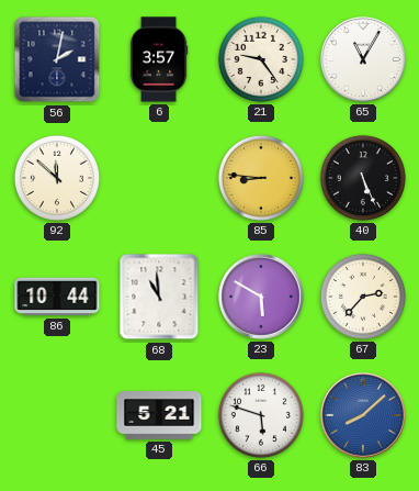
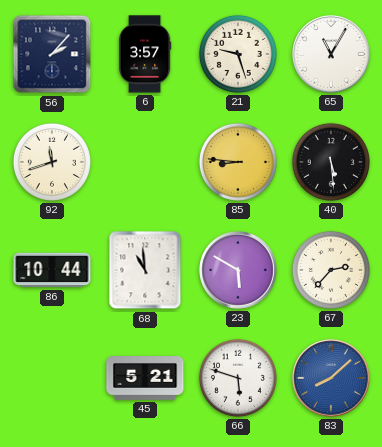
56: 2:02 -> 2:07
21: 9:24 -> 9:27
92: 11:52 -> 11:42
40: 5:26 -> 5:29
